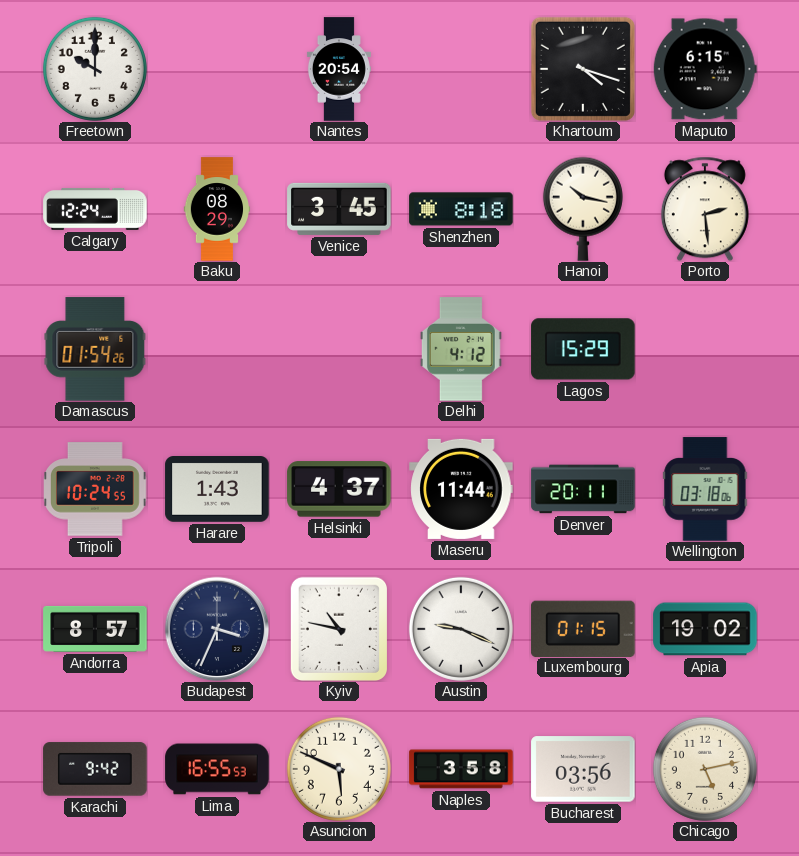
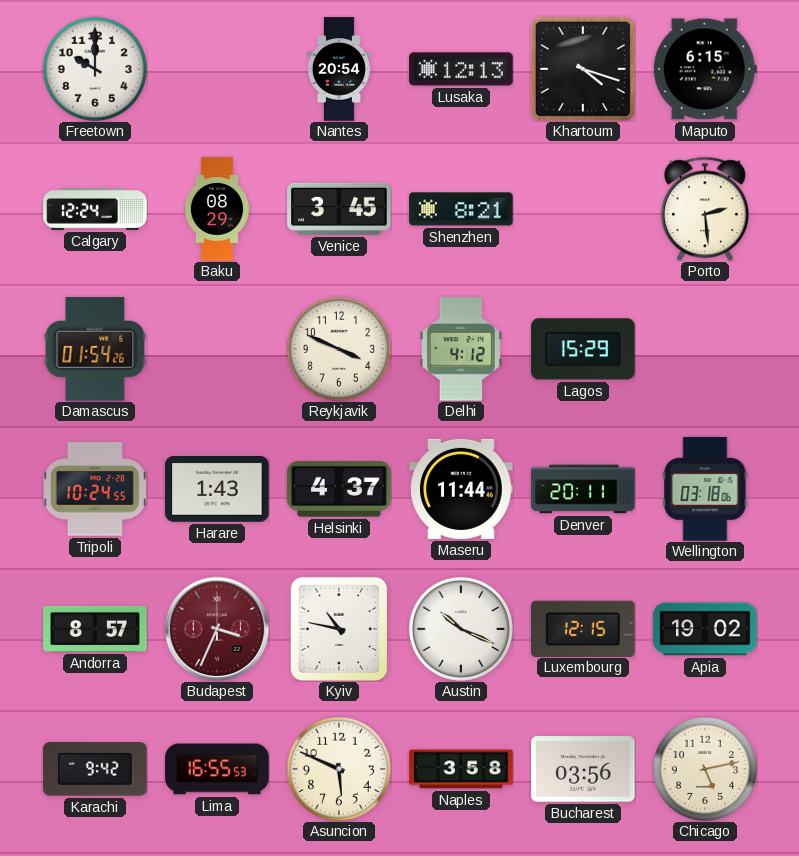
Lusaka: none -> 12:13
Shenzhen: 8:18 -> 8:21
Hanoi: 10:17 -> none
Reykjavik: none -> 3:49
Budapest dial: navy -> burgundy
Austin: 9:19 -> 10:19
Luxembourg: 01:15 -> 12:15
